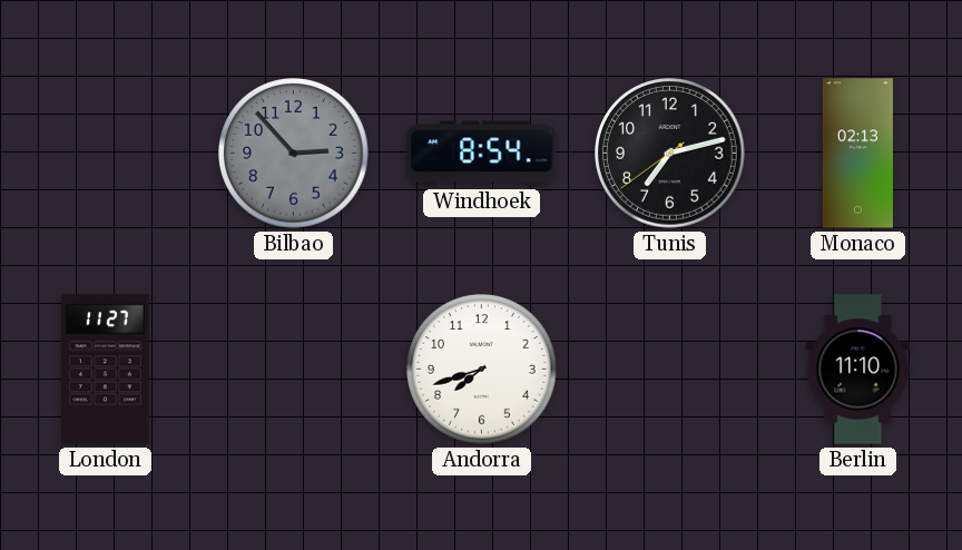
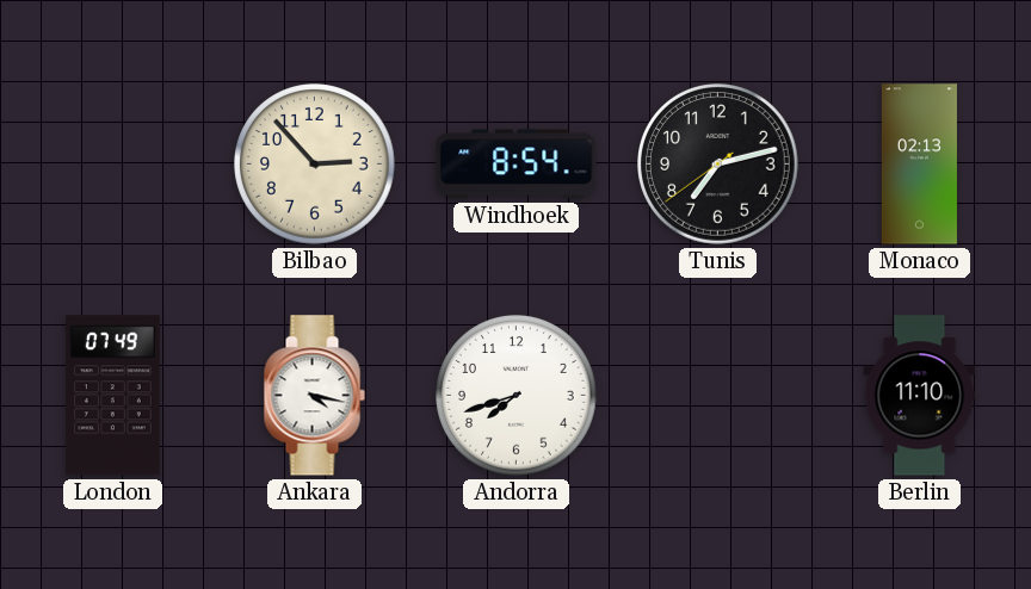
Bilbao dial: grey -> cream
London: 11:27 -> 07:49
Ankara: none -> 4:17
